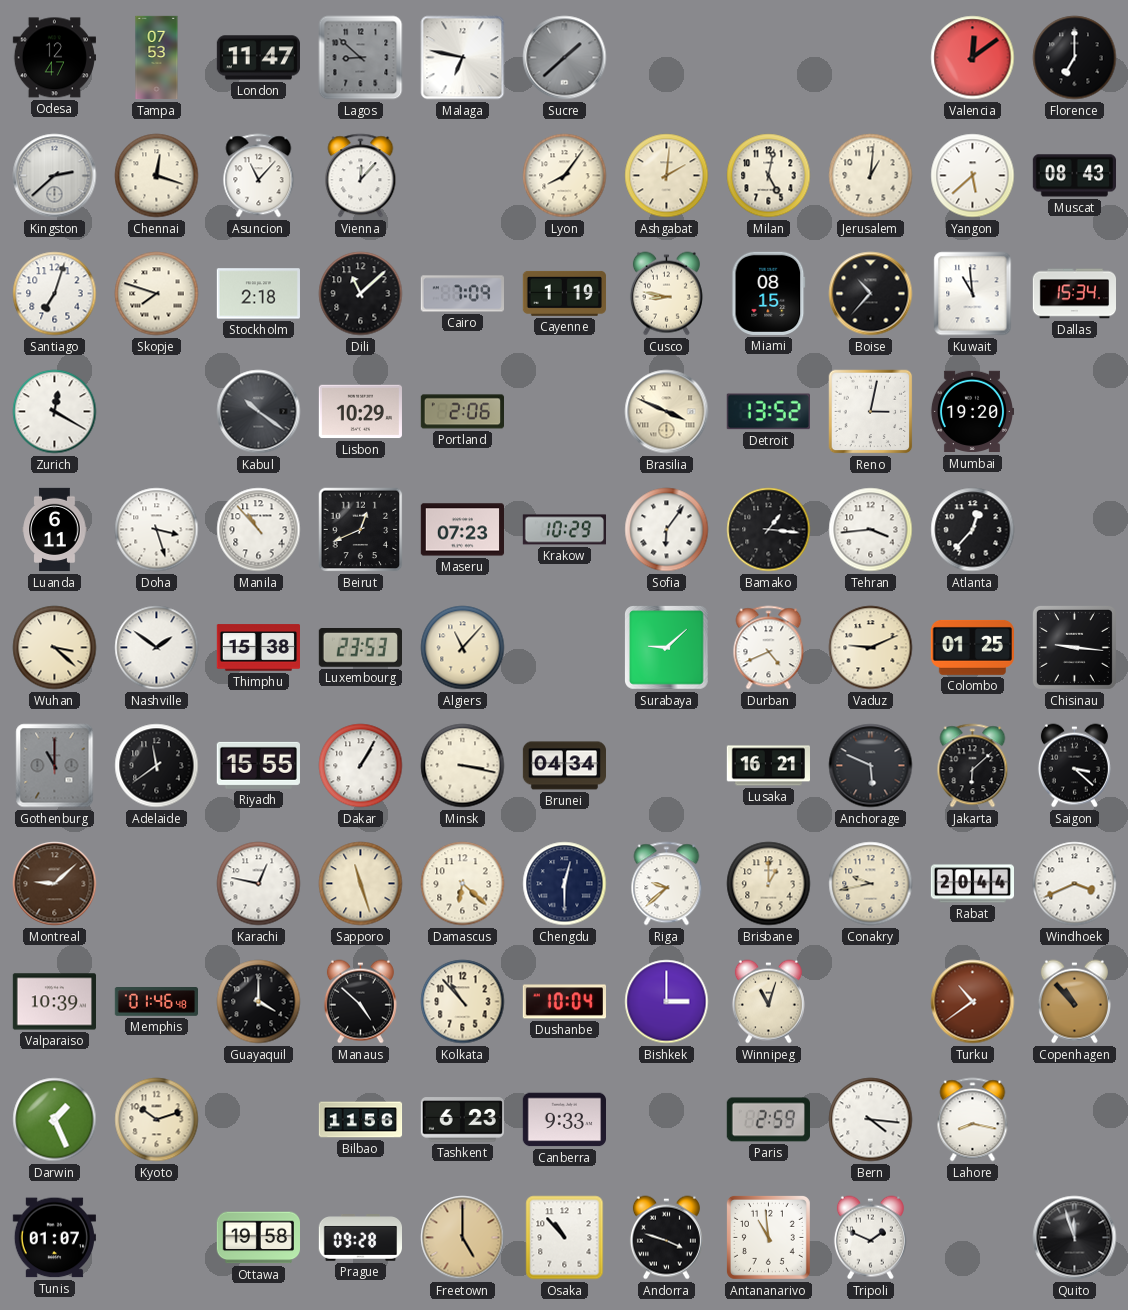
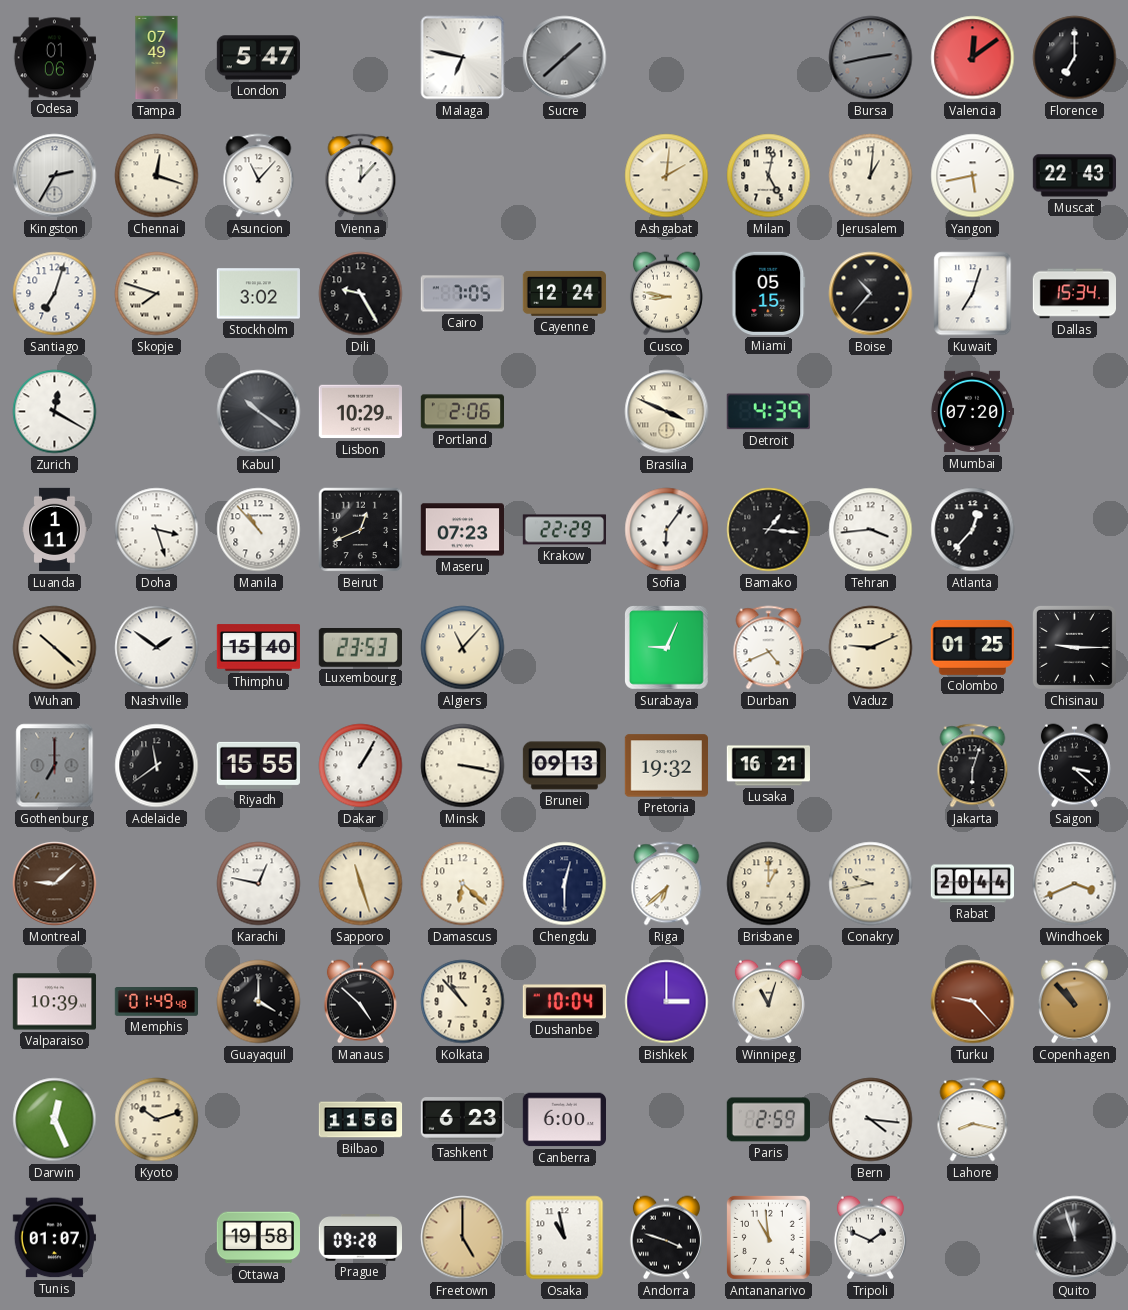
Odesa: 12:47 -> 01:06
Tampa: 07:53 -> 07:49
London: 11:47 -> 5:47
Lagos: 8:52 -> none
Bursa: none -> 2:43
Kingston: 2:38 -> 2:35
Lyon: 8:06 -> none
Yangon: 5:38 -> 5:43
Muscat: 08:43 -> 22:43
Stockholm: 2:18 -> 3:02
Dili: 11:08 -> 9:25
Cairo: 7:09 -> 7:05
Cayenne: 1:19 -> 12:24
Miami: 08:15 -> 05:15
Kuwait: 10:59 -> 7:03
Detroit: 13:52 -> 4:39
Reno: 3:02 -> none
Mumbai: 19:20 -> 07:20
Luanda: 6:11 -> 1:11
Krakow: 10:29 -> 22:29
Wuhan: 3:22 -> 10:22
Thimphu: 15:38 -> 15:40
Surabaya: 9:08 -> 9:04
Chisinau: 9:16 -> 9:15
Gothenburg: 11:00 -> 7:00
Brunei: 04:34 -> 09:13
Pretoria: none -> 19:32
Anchorage: 5:49 -> none
Jakarta: 6:08 -> 6:03
Riga: 9:38 -> 6:38
Memphis: 01:46 -> 01:49
Turku: 10:39 -> 9:23
Darwin: 1:26 -> 12:26
Canberra: 9:33 -> 6:00
Osaka: 10:53 -> 10:58
